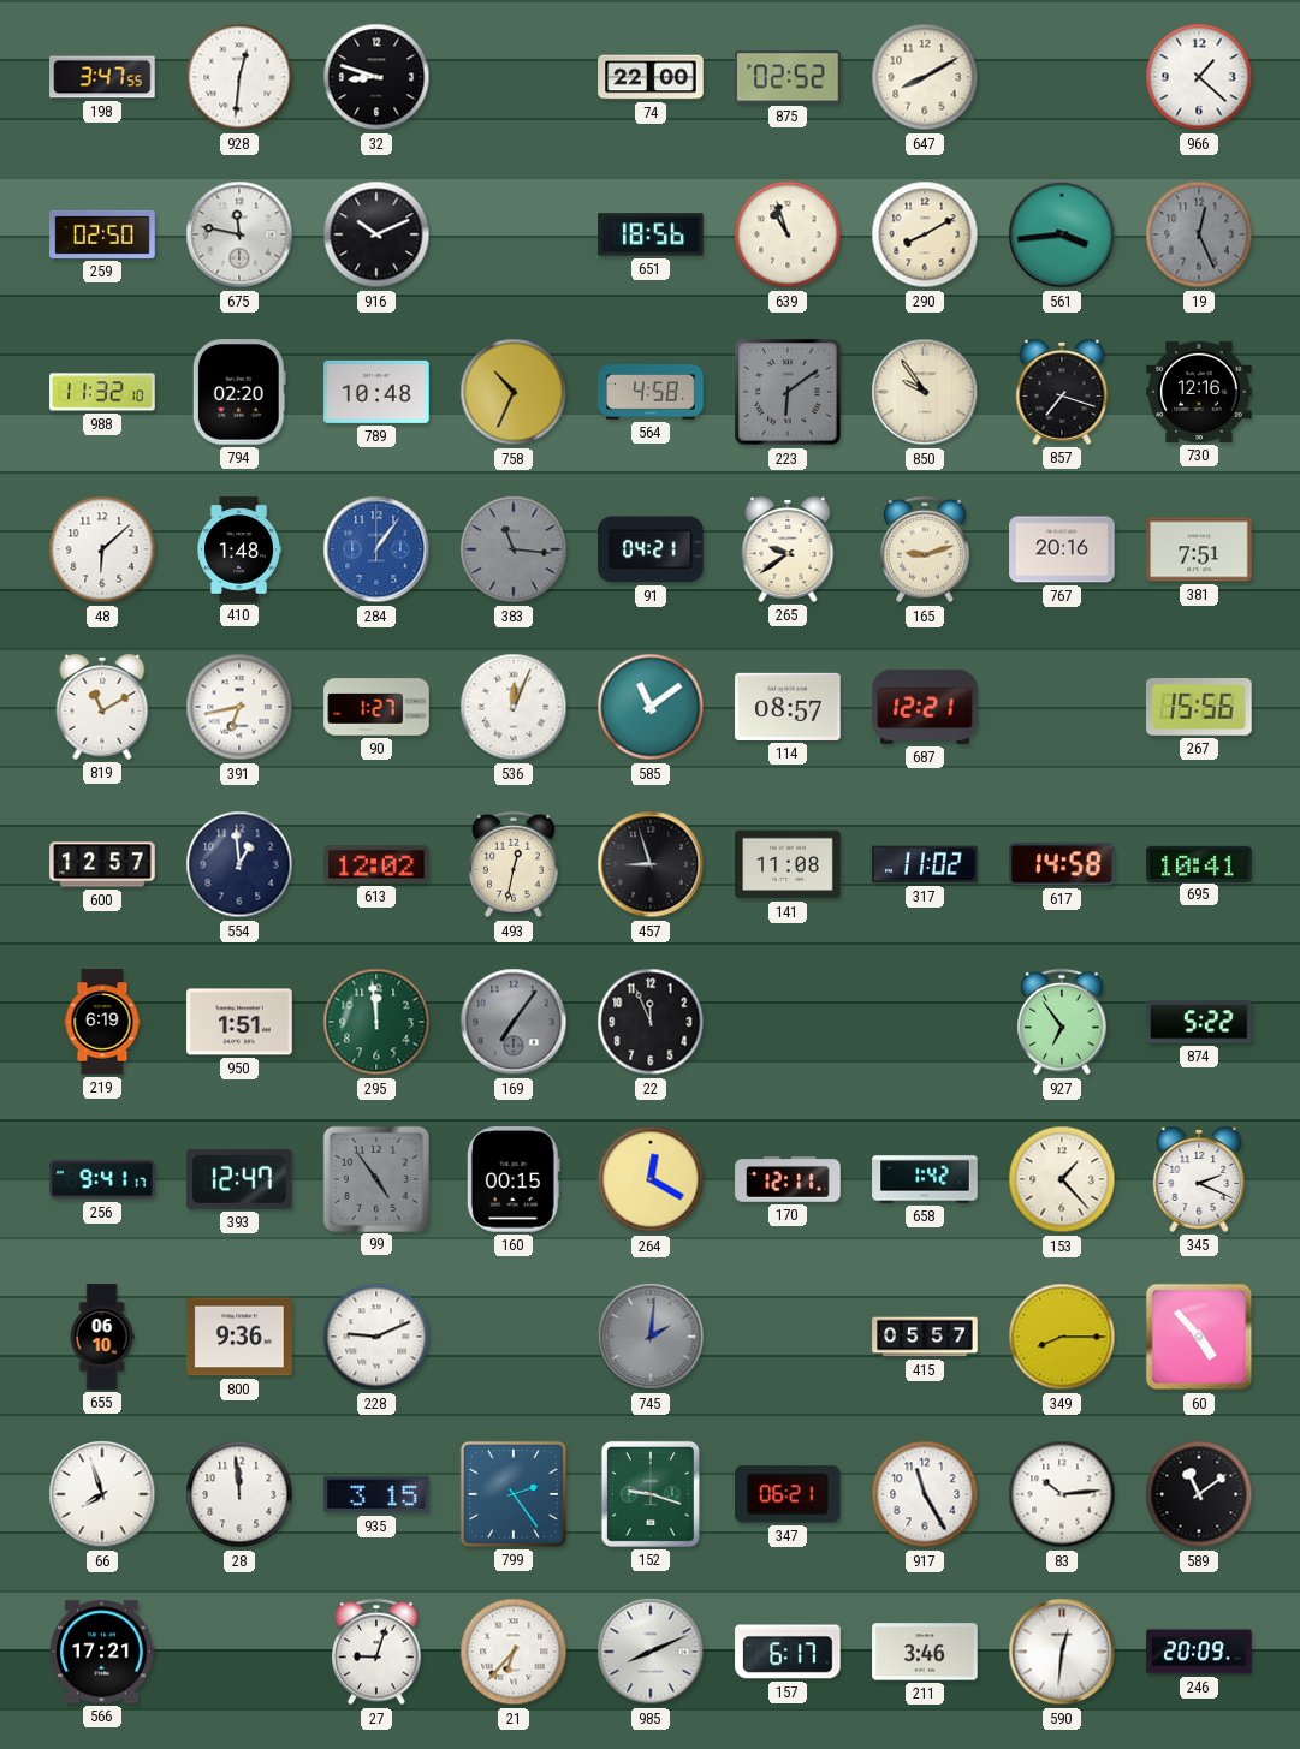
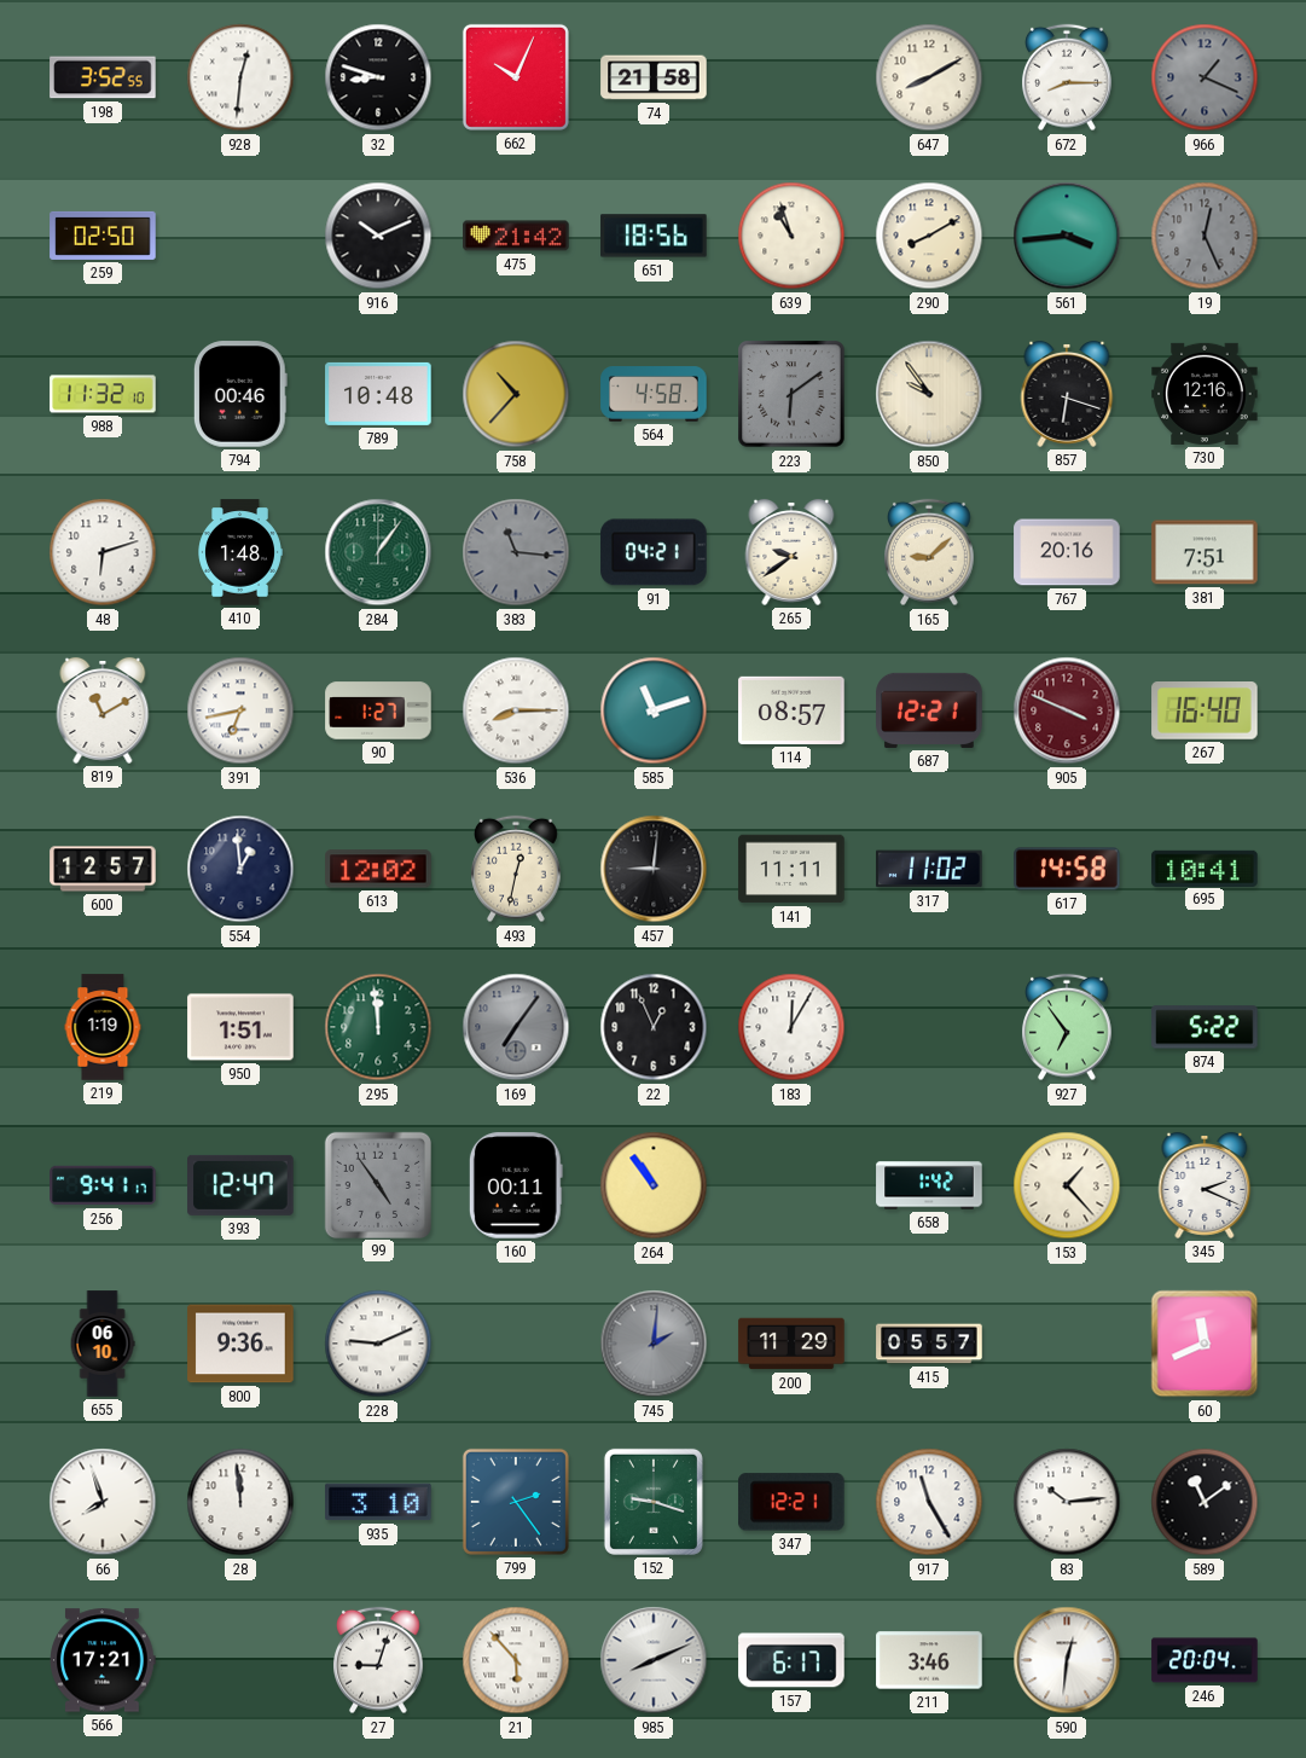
198: 3:47 -> 3:52
662: none -> 10:04
74: 22:00 -> 21:58
875: 02:52 -> none
672: none -> 8:15
966: 1:22 -> 1:19
966 dial: white -> grey
675: 11:47 -> none
475: none -> 21:42
794: 02:20 -> 00:46
758: 10:34 -> 10:37
857: 7:18 -> 6:18
48: 6:08 -> 6:12
284 dial: blue -> green
165: 9:12 -> 9:08
536: 12:04 -> 8:15
585: 11:09 -> 11:12
905: none -> 3:49
267: 15:56 -> 16:40
457: 8:57 -> 9:01
141: 11:08 -> 11:11
219: 6:19 -> 1:19
22: 11:56 -> 12:56
183: none -> 12:05
160: 00:15 -> 00:11
264: 12:20 -> 10:54
170: 12:11 -> none
200: none -> 11:29
349: 8:15 -> none
60: 4:53 -> 11:41
935: 3:15 -> 3:10
347: 06:21 -> 12:21
21: 6:37 -> 5:53
246: 20:09 -> 20:04
